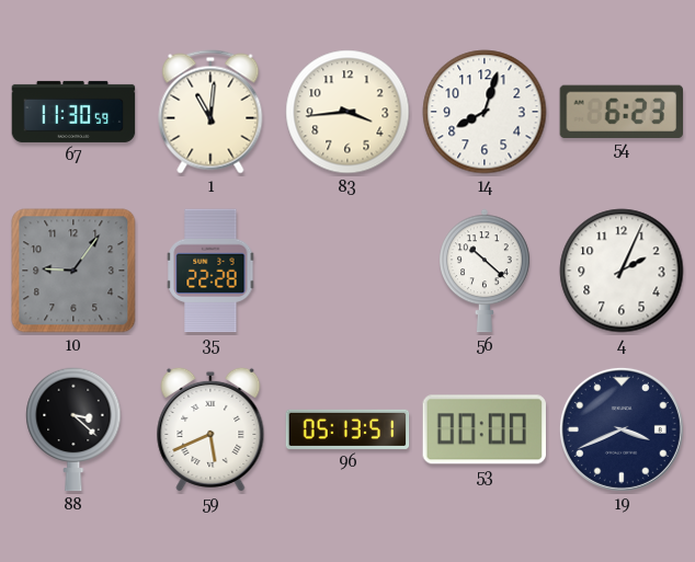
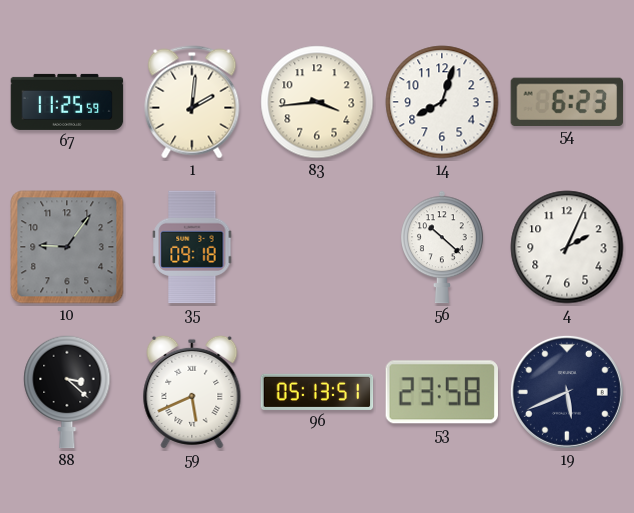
67: 11:30 -> 11:25
1: 11:01 -> 2:01
35: 22:28 -> 09:18
53: 00:00 -> 23:58
19: 3:41 -> 5:41
